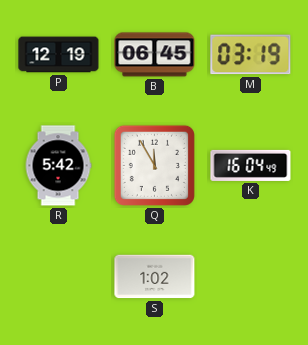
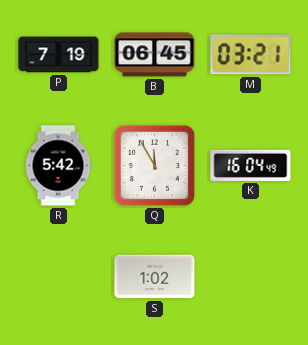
P: 12:19 -> 7:19
M: 03:19 -> 03:21
